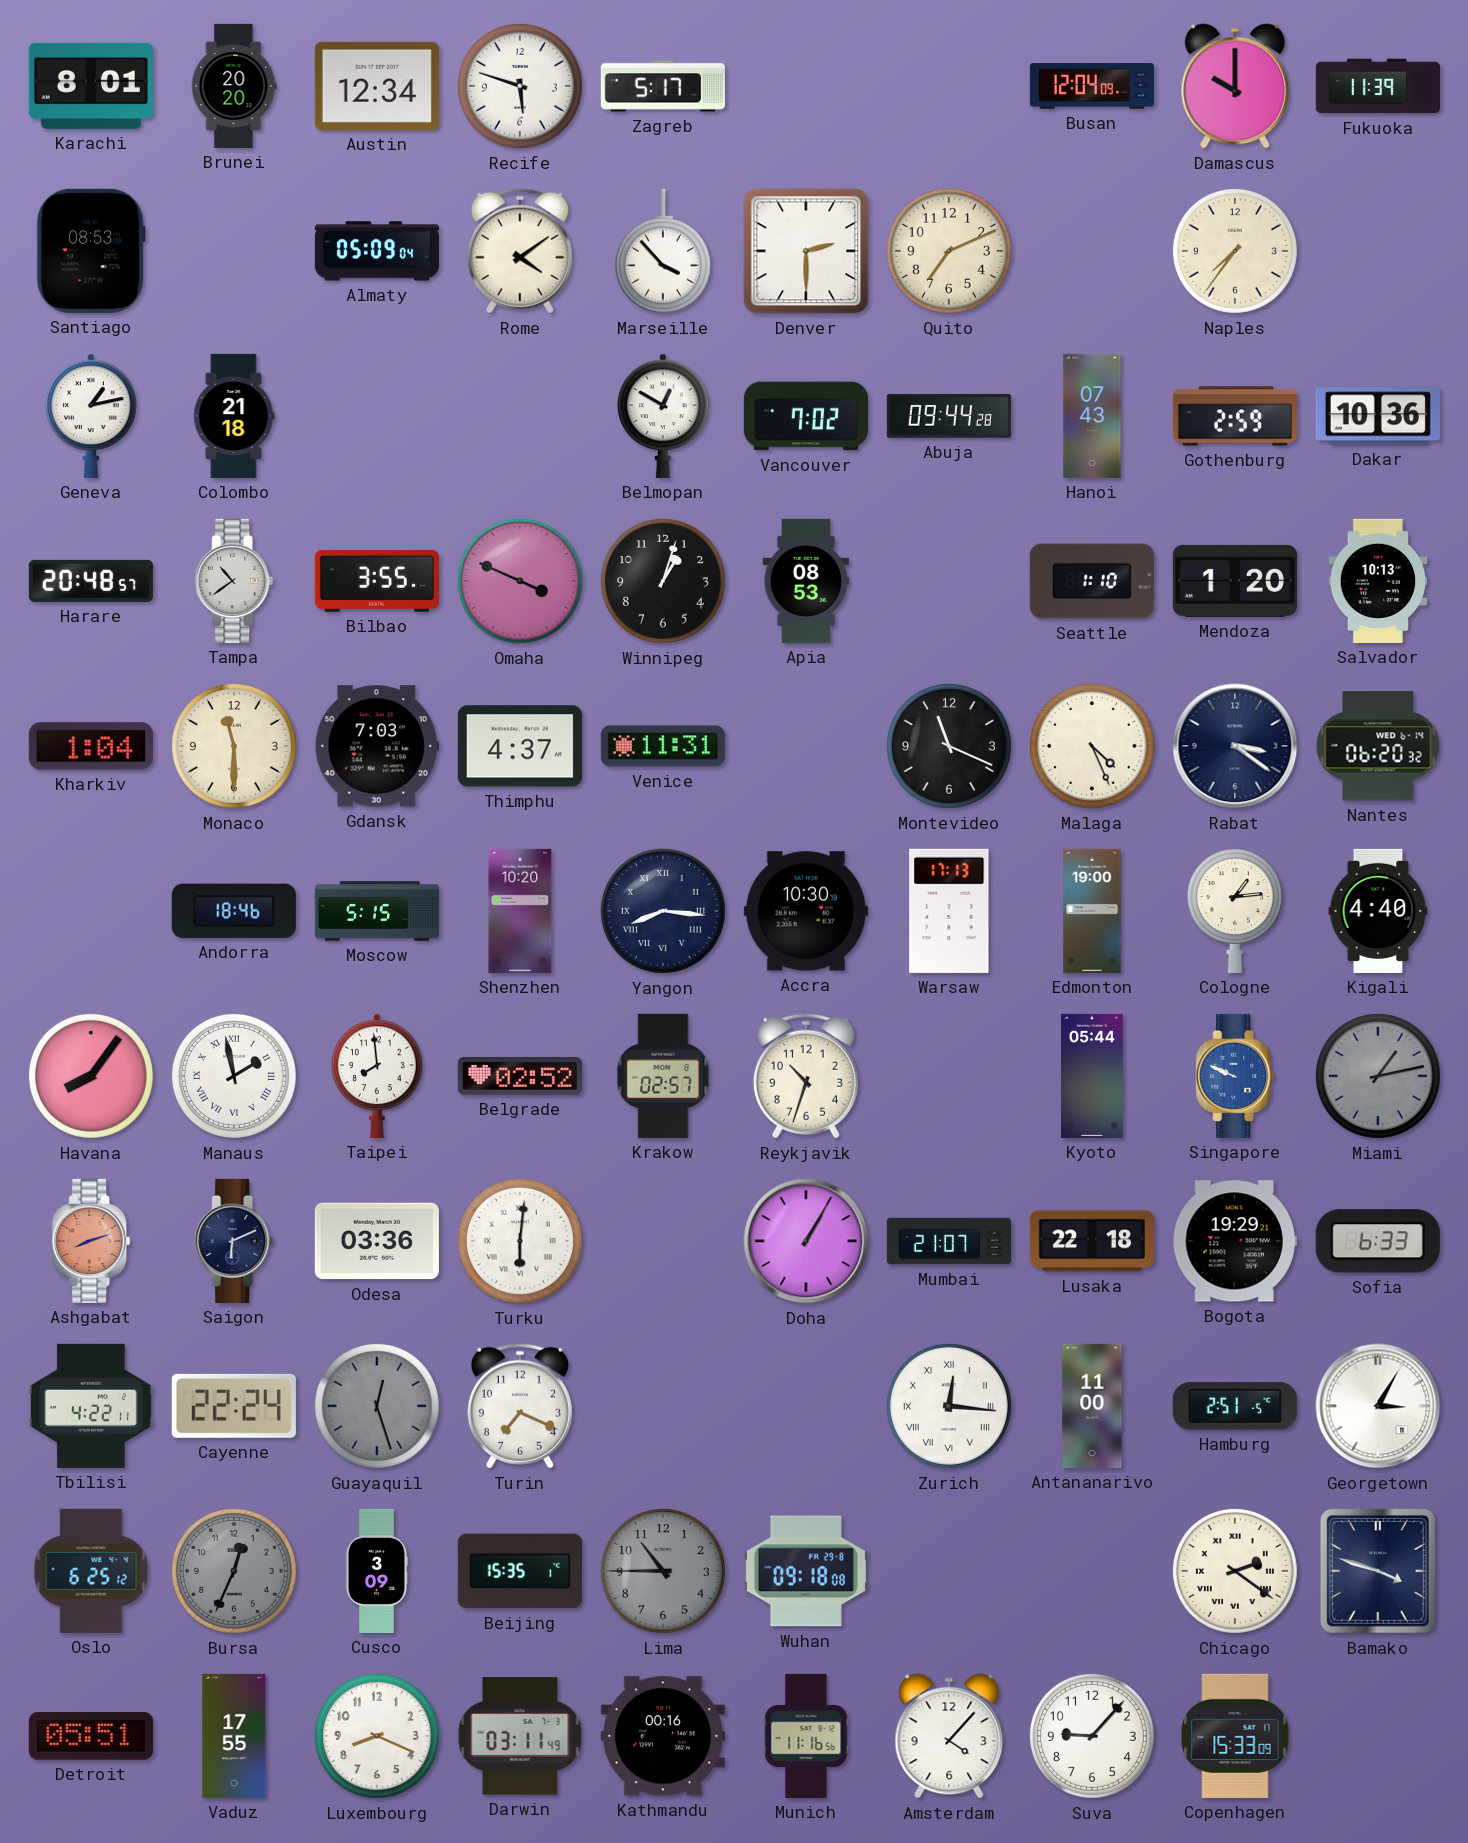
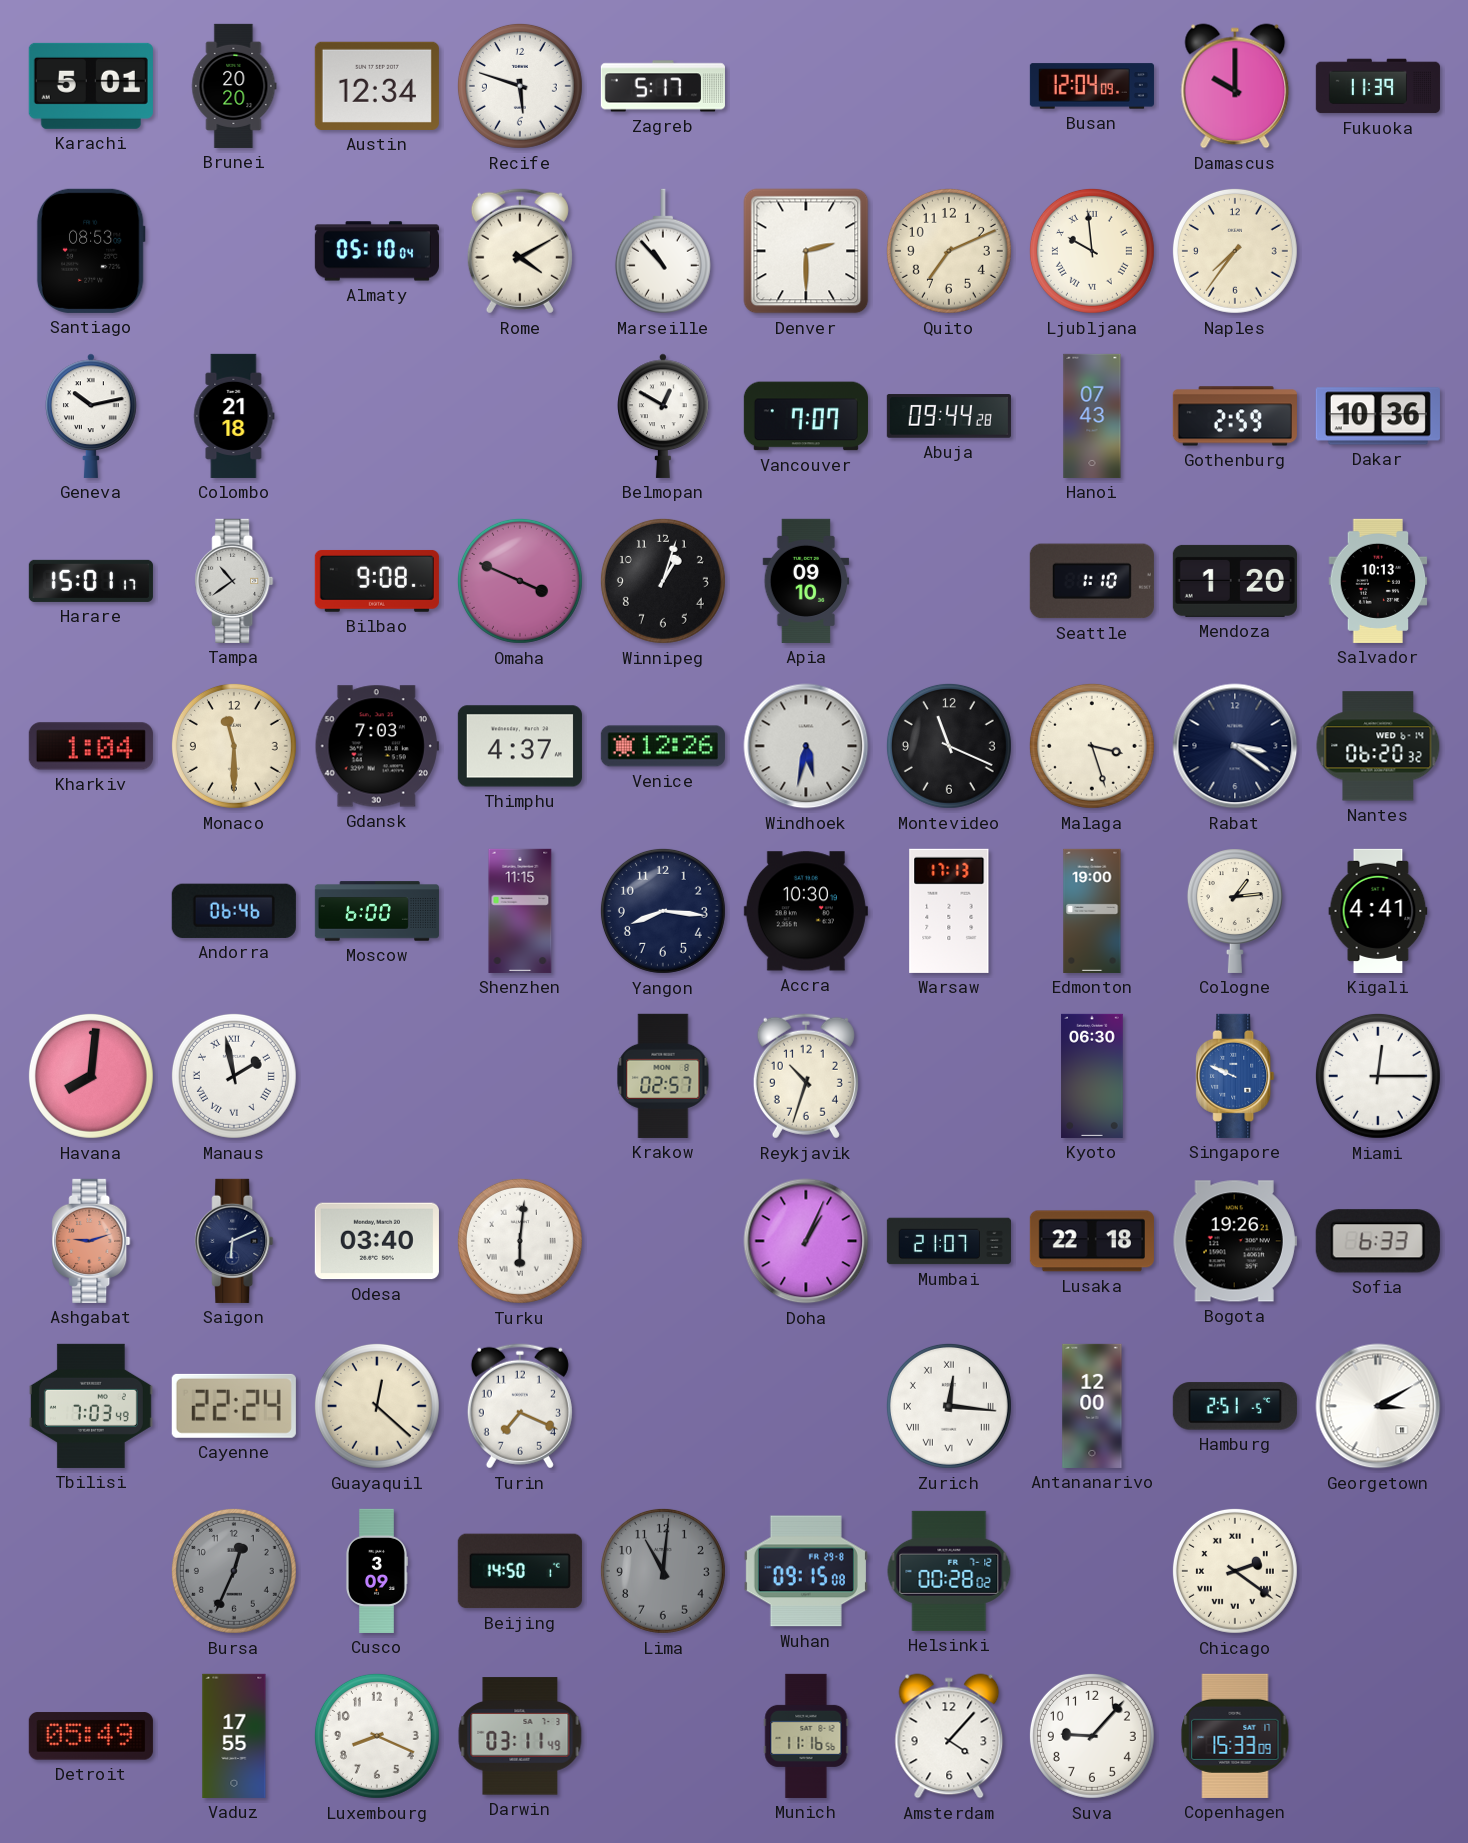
Karachi: 8:01 -> 5:01
Almaty: 05:09 -> 05:10
Rome: 4:09 -> 4:10
Marseille: 3:53 -> 10:53
Ljubljana: none -> 9:59
Geneva: 1:13 -> 10:13
Vancouver: 7:02 -> 7:07
Harare: 20:48 -> 15:01
Bilbao: 3:55 -> 9:08
Apia: 08:53 -> 09:10
Venice: 11:31 -> 12:26
Windhoek: none -> 5:32
Malaga: 4:26 -> 3:27
Andorra: 18:46 -> 06:46
Moscow: 5:15 -> 6:00
Shenzhen: 10:20 -> 11:15
Yangon numerals: Roman -> Arabic
Kigali: 4:40 -> 4:41
Havana: 8:06 -> 8:01
Taipei: 7:59 -> none
Belgrade: 02:52 -> none
Kyoto: 05:44 -> 06:30
Miami: 1:13 -> 12:15
Miami dial: grey -> white
Ashgabat: 8:12 -> 9:12
Odesa: 03:36 -> 03:40
Doha: 1:05 -> 1:04
Bogota: 19:29 -> 19:26
Tbilisi: 4:22 -> 7:03
Guayaquil: 12:27 -> 12:22
Guayaquil dial: grey -> cream
Antananarivo: 11:00 -> 12:00
Georgetown: 3:05 -> 3:10
Oslo: 6:25 -> none
Beijing: 15:35 -> 14:50
Lima: 10:45 -> 11:01
Wuhan: 09:18 -> 09:15
Helsinki: none -> 00:28
Bamako: 3:48 -> none
Detroit: 05:51 -> 05:49
Kathmandu: 00:16 -> none
